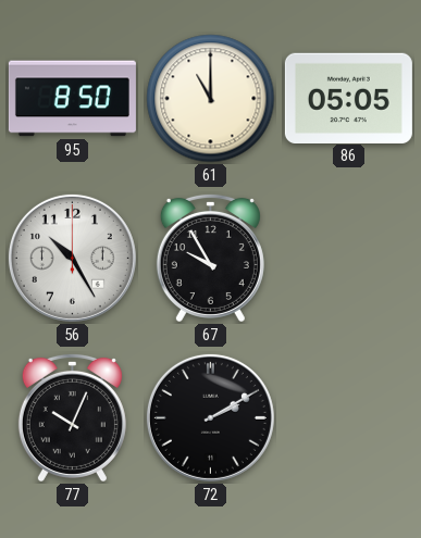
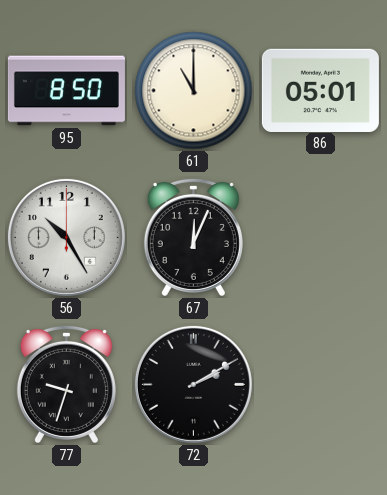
86: 05:05 -> 05:01
67: 9:55 -> 12:04
77: 10:04 -> 9:33
